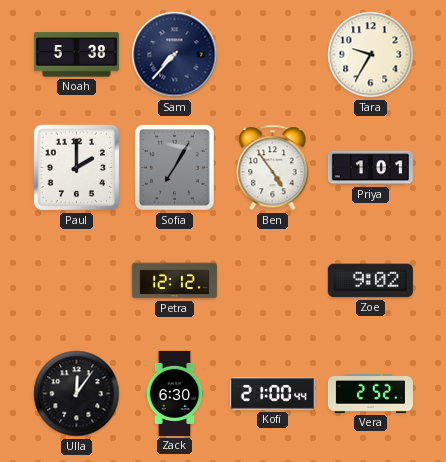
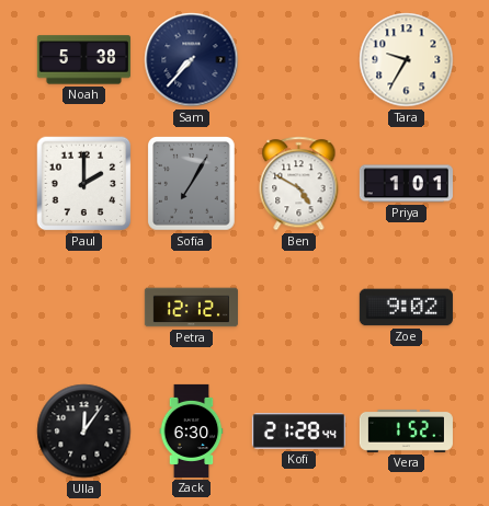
Ben: 4:54 -> 4:50
Kofi: 21:00 -> 21:28
Vera: 2:52 -> 1:52
